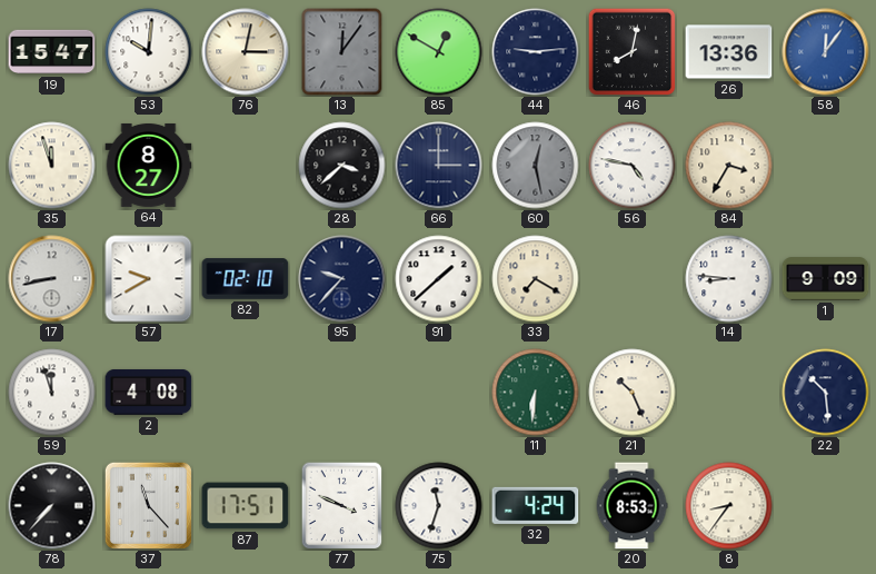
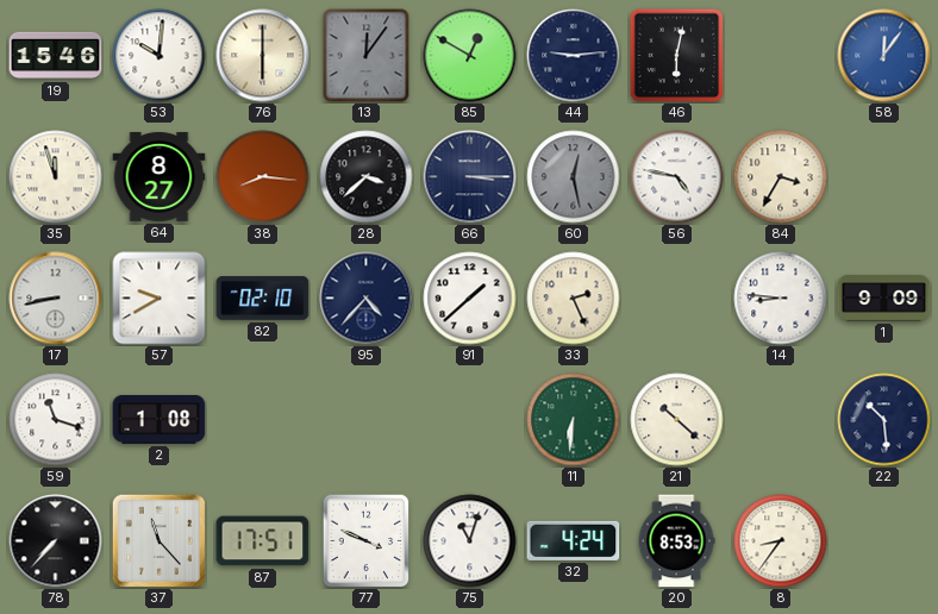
19: 15:47 -> 15:46
76: 3:02 -> 6:00
46: 8:02 -> 6:02
26: 13:36 -> none
38: none -> 8:16
66: 3:00 -> 3:15
95: 9:37 -> 4:37
33: 7:20 -> 2:26
59: 11:57 -> 11:18
2: 4:08 -> 1:08
21: 10:26 -> 10:22
75: 11:33 -> 11:03
